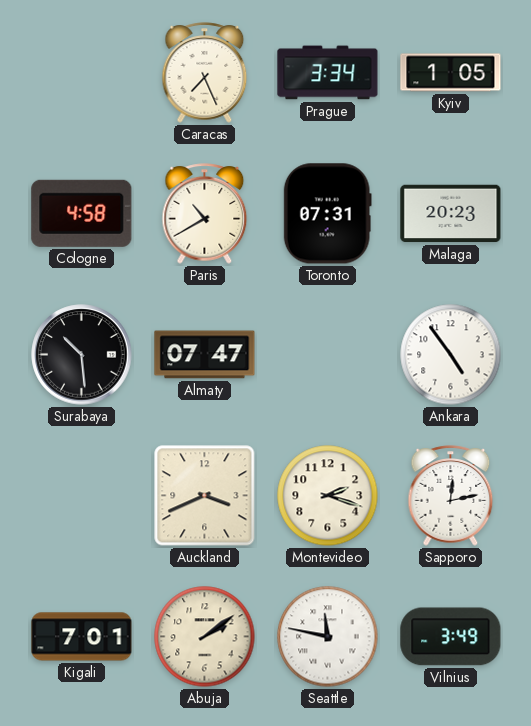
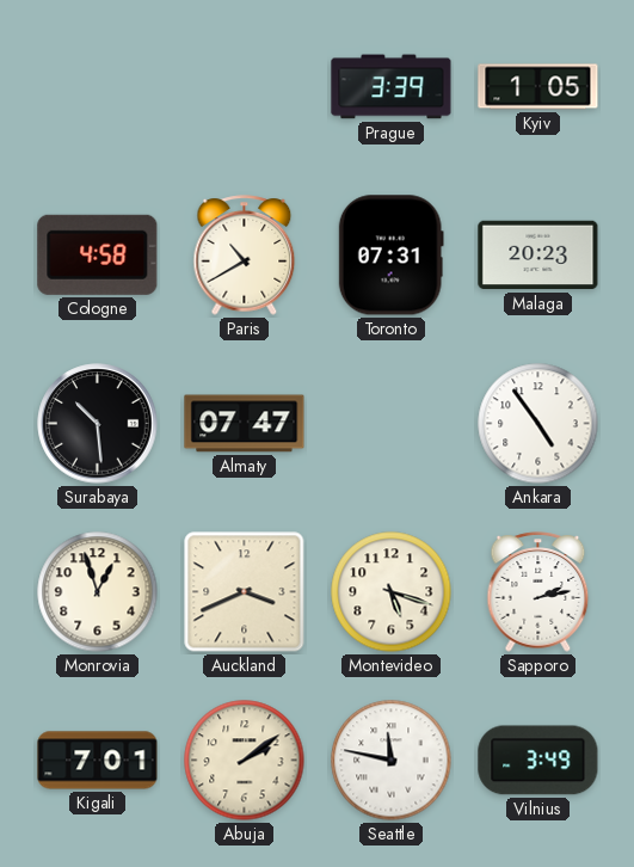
Caracas: 7:26 -> none
Prague: 3:34 -> 3:39
Monrovia: none -> 12:57
Montevideo: 2:18 -> 5:18
Sapporo: 12:13 -> 2:13
